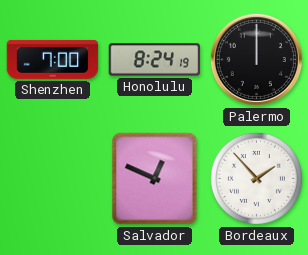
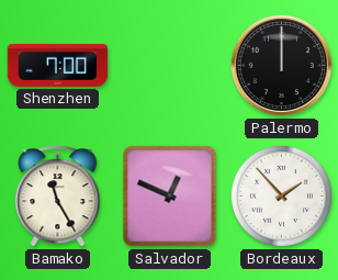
Honolulu: 8:24 -> none
Bamako: none -> 11:25
